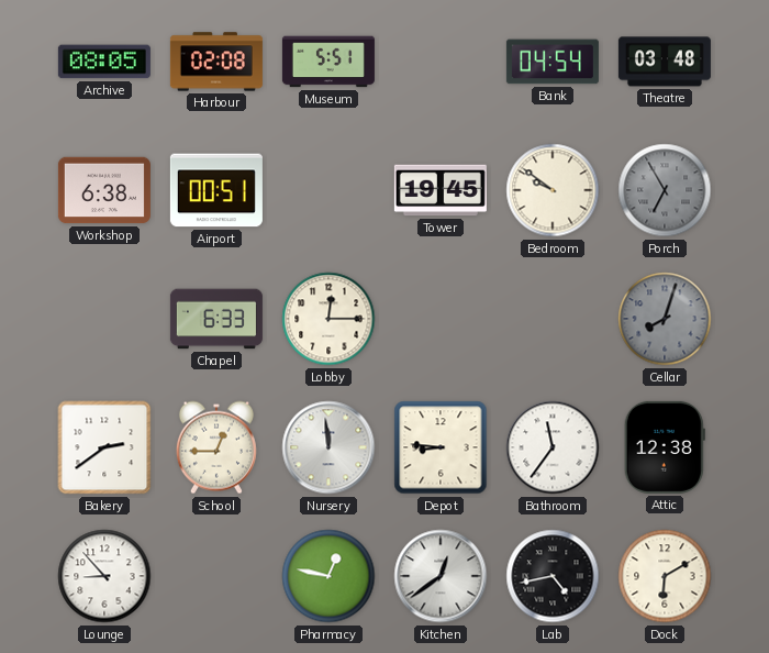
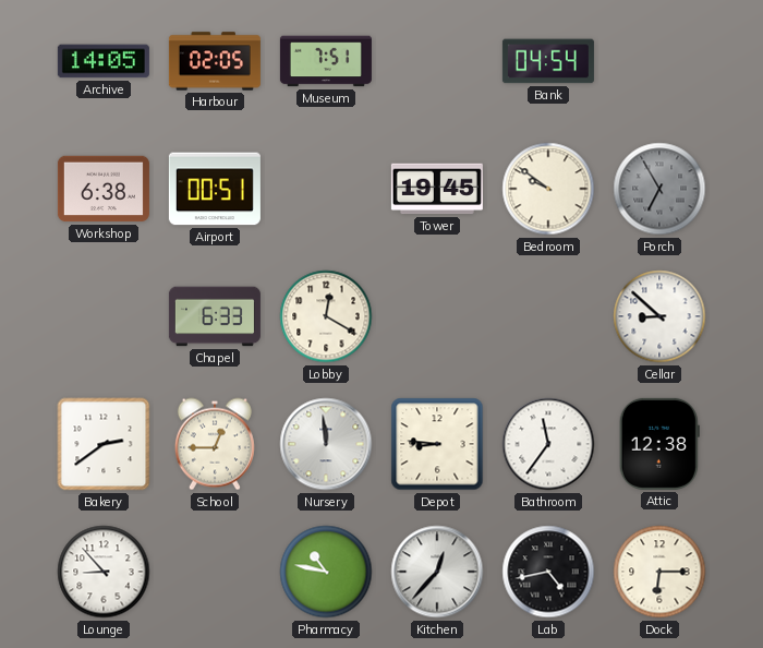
Archive: 08:05 -> 14:05
Harbour: 02:08 -> 02:05
Museum: 5:51 -> 7:51
Theatre: 03:48 -> none
Lobby: 12:15 -> 12:20
Cellar: 8:03 -> 8:52
Cellar dial: grey -> white
Pharmacy: 12:47 -> 10:47
Kitchen: 12:39 -> 12:37
Dock: 6:10 -> 6:15
